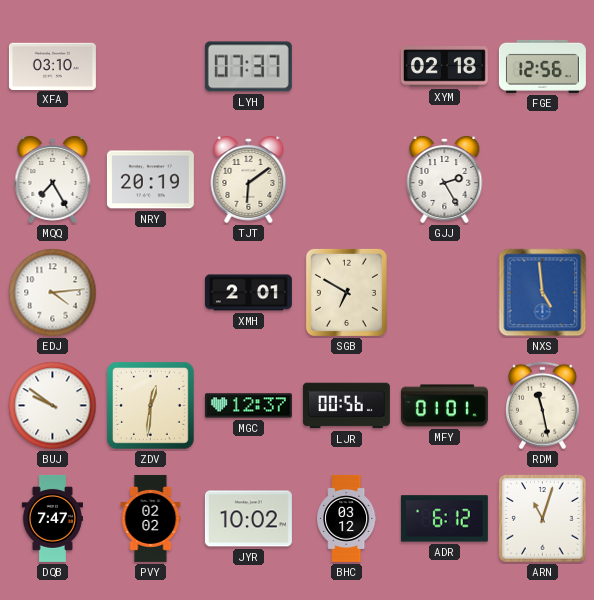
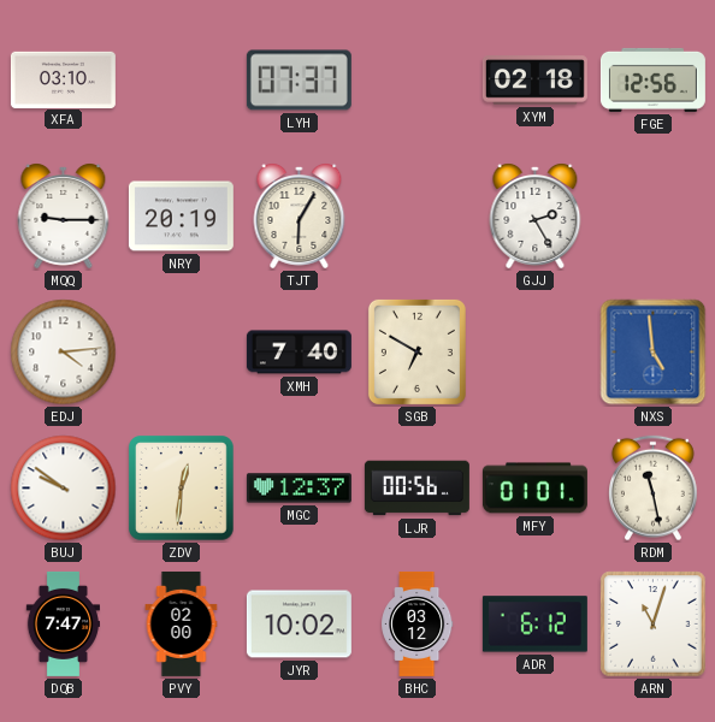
MQQ: 7:25 -> 9:15
TJT: 6:09 -> 6:05
XMH: 2:01 -> 7:40
PVY: 02:02 -> 02:00
